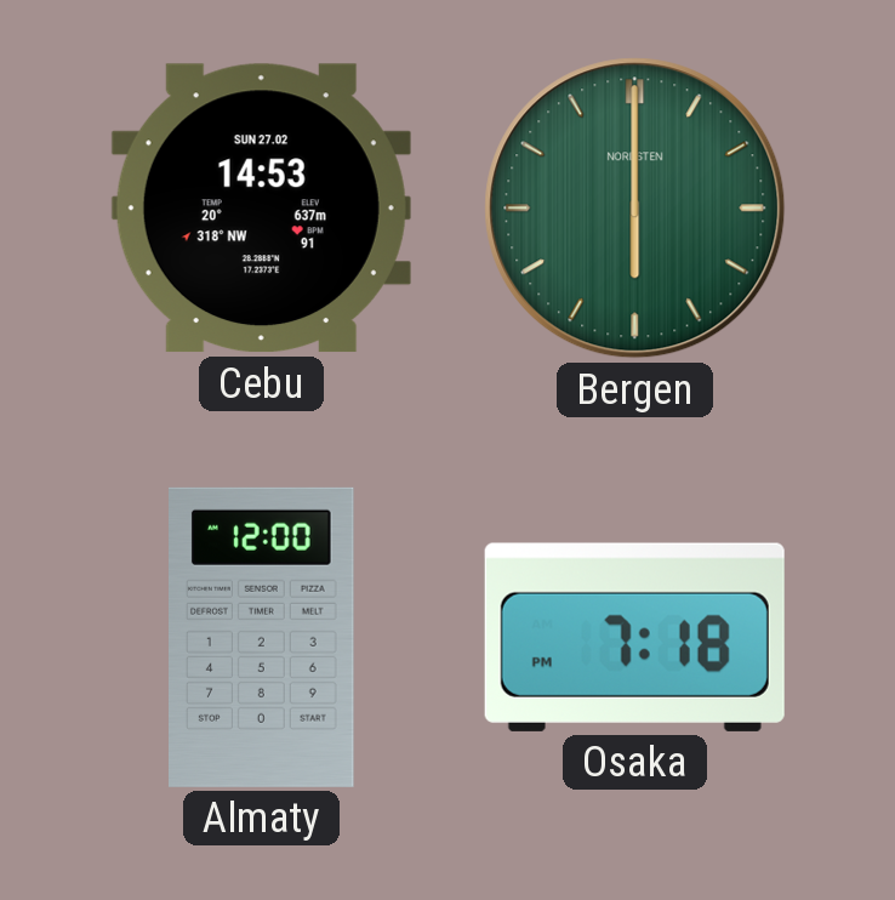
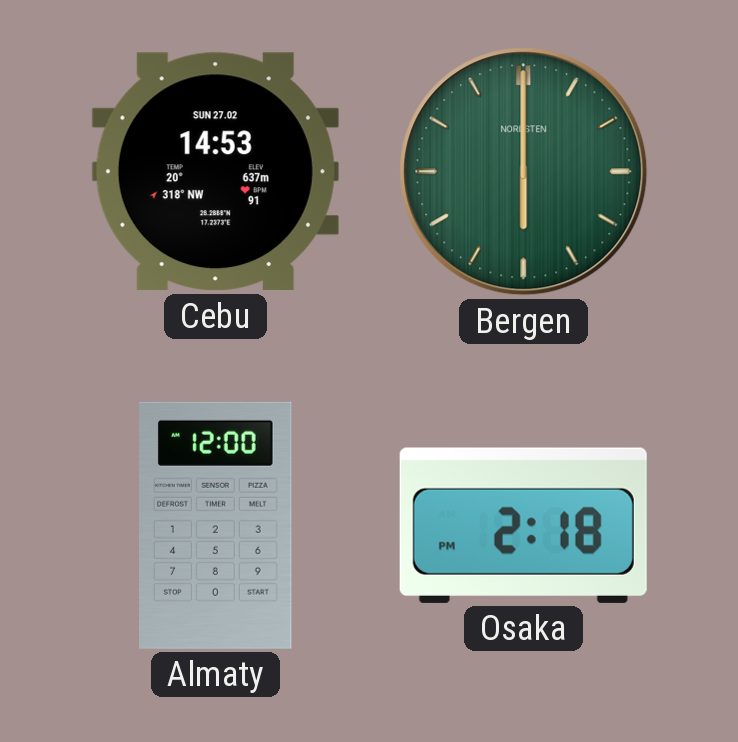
Osaka: 7:18 -> 2:18
